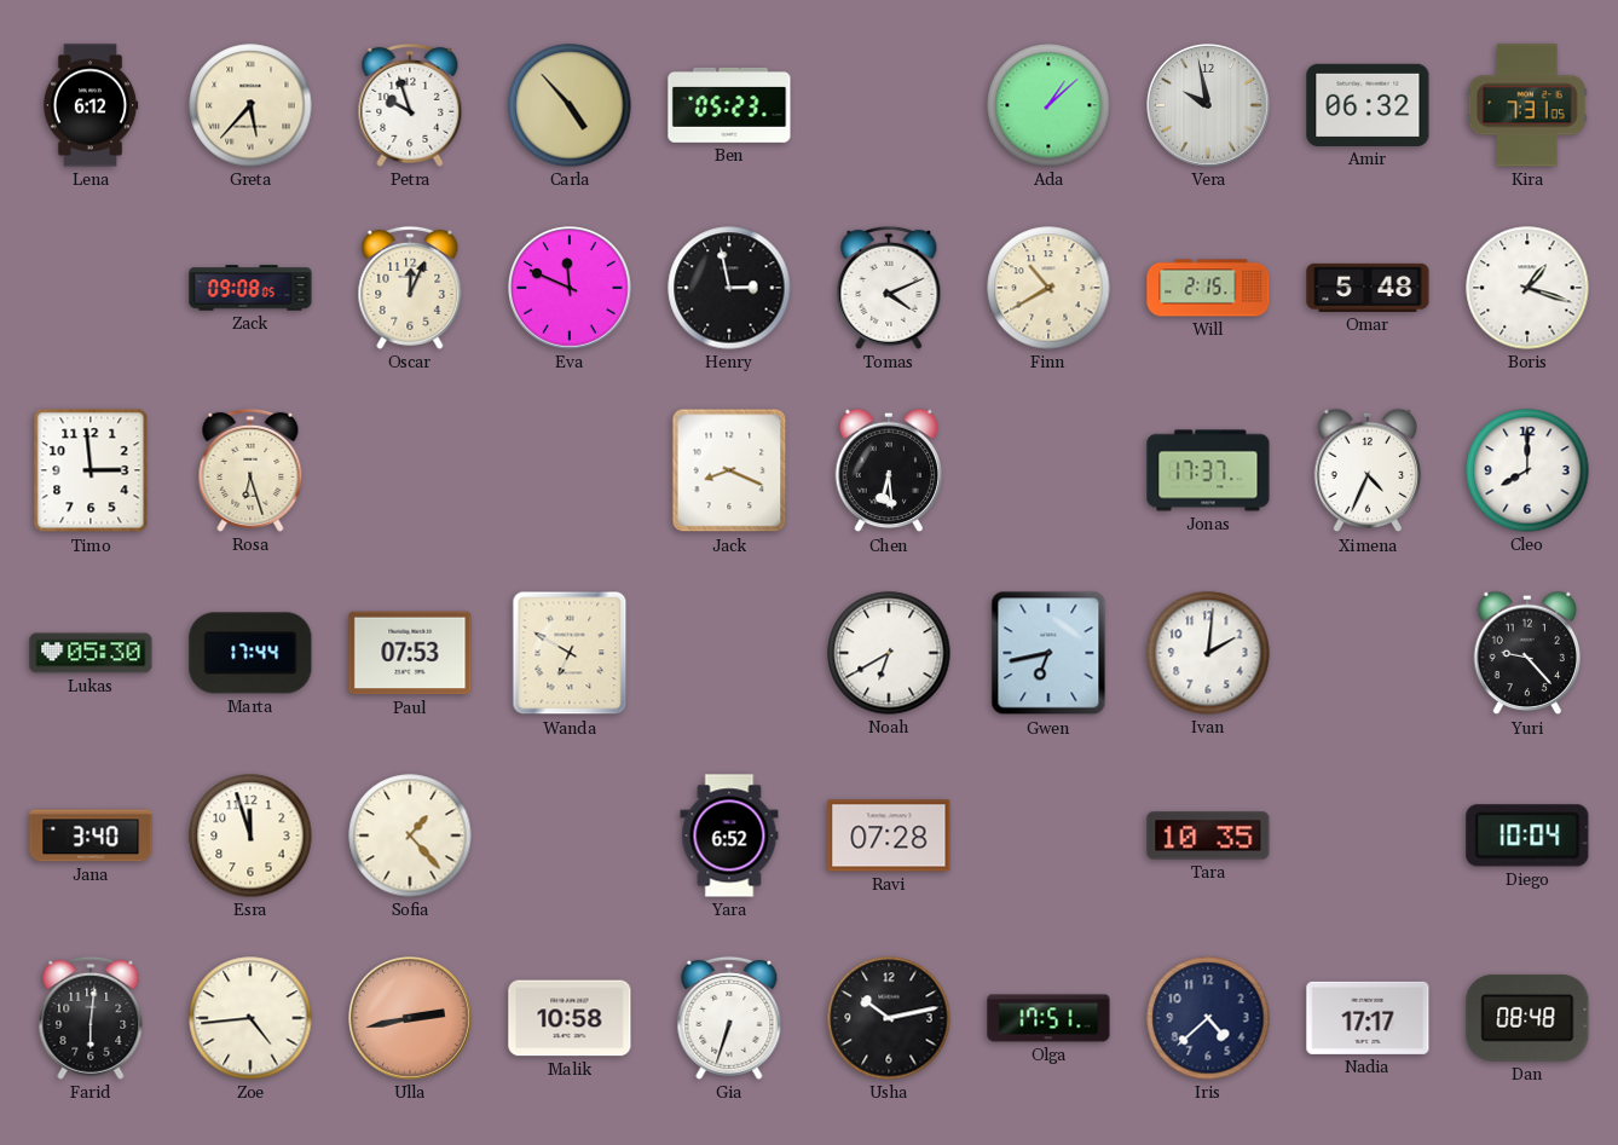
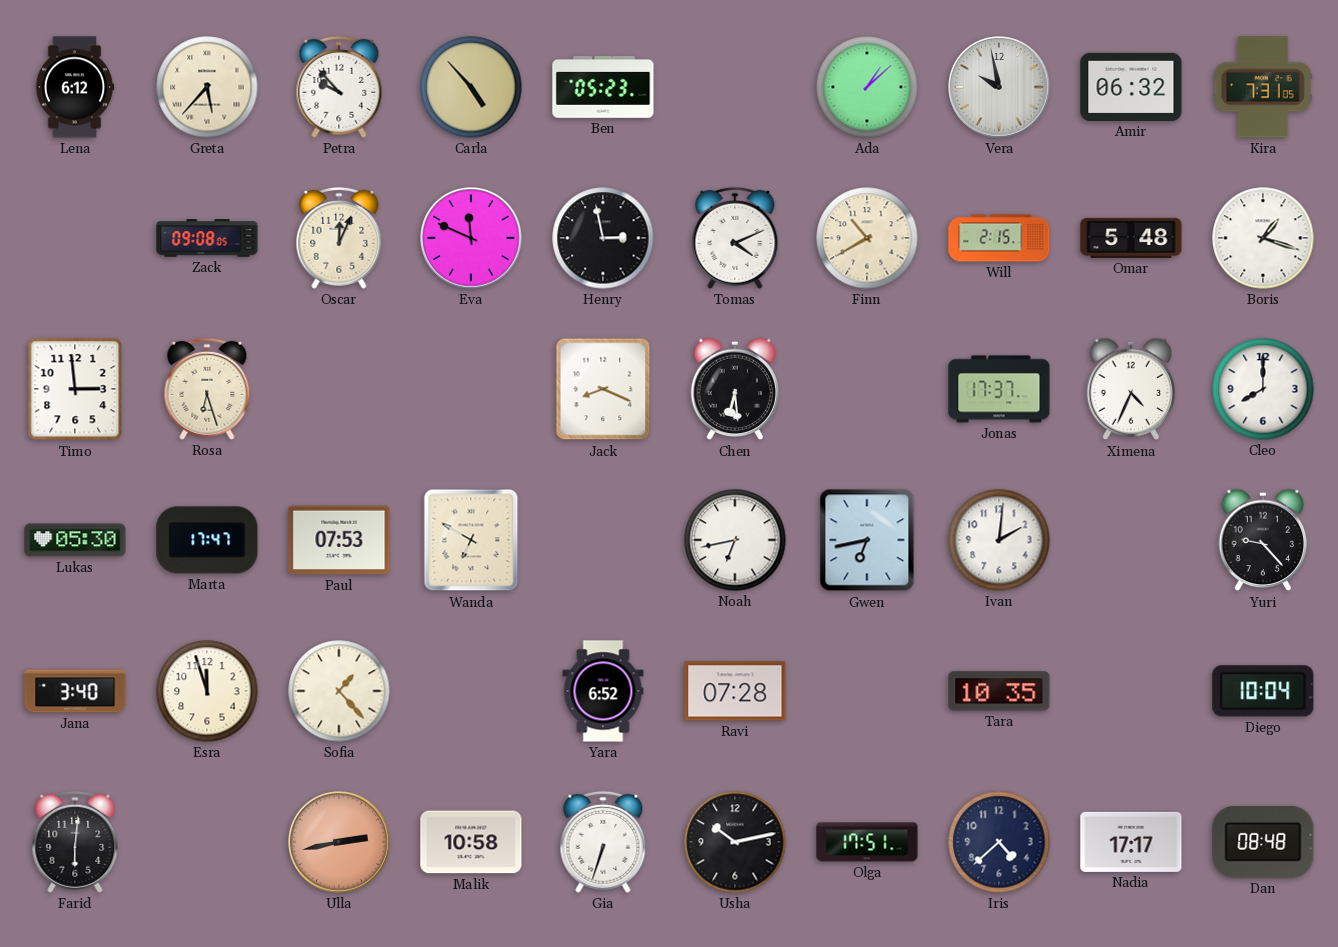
Petra: 9:57 -> 9:53
Marta: 17:44 -> 17:47
Noah: 6:40 -> 6:43
Zoe: 4:44 -> none
